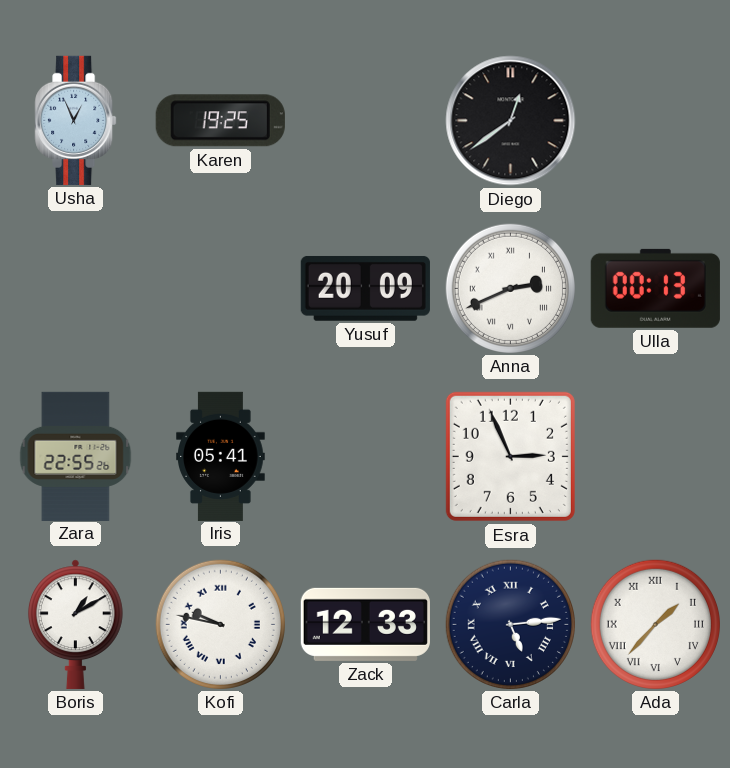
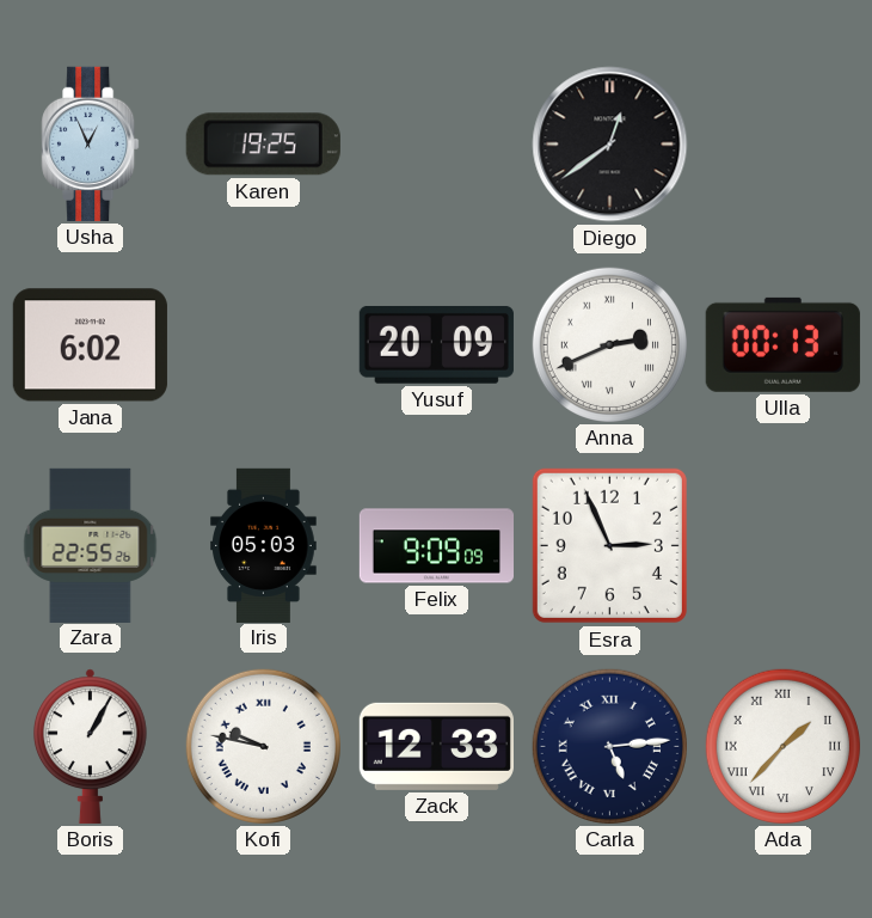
Jana: none -> 6:02
Iris: 05:41 -> 05:03
Felix: none -> 9:09
Boris: 1:10 -> 1:05
